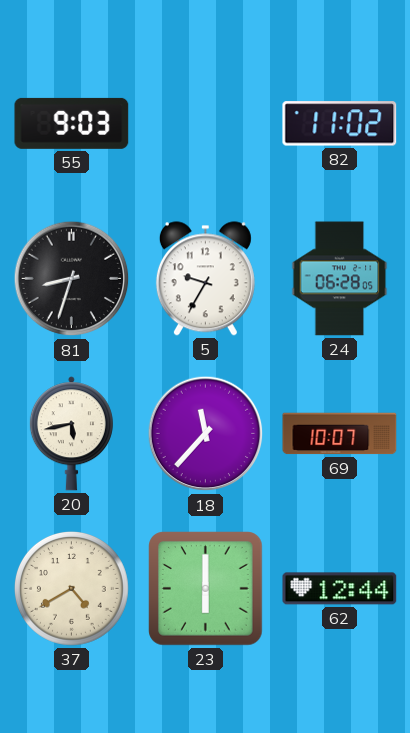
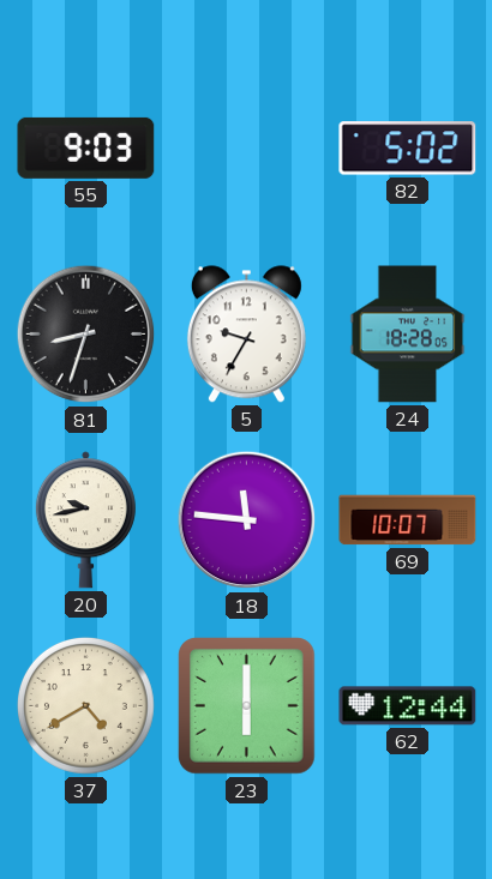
82: 11:02 -> 5:02
24: 06:28 -> 18:28
20: 5:43 -> 9:43
18: 11:37 -> 11:46
